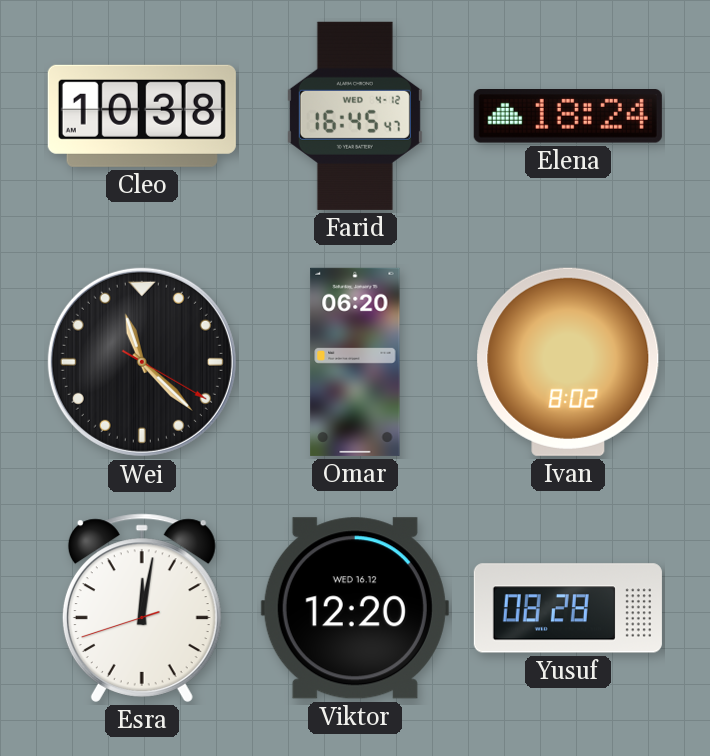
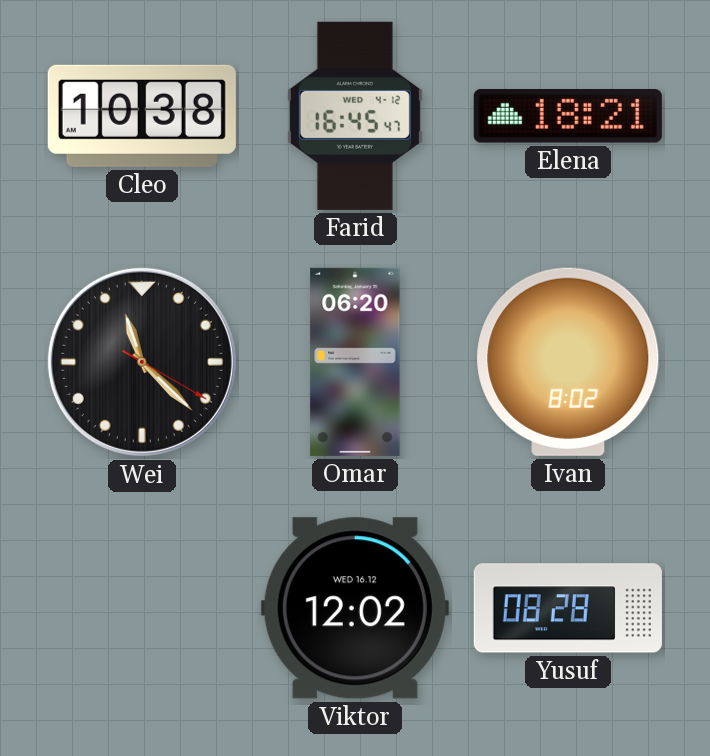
Elena: 18:24 -> 18:21
Esra: 12:01 -> none
Viktor: 12:20 -> 12:02
